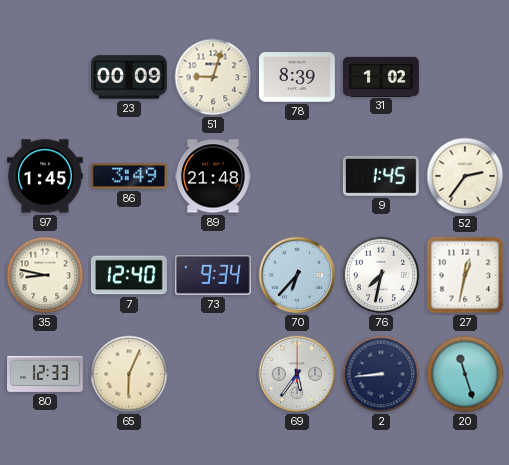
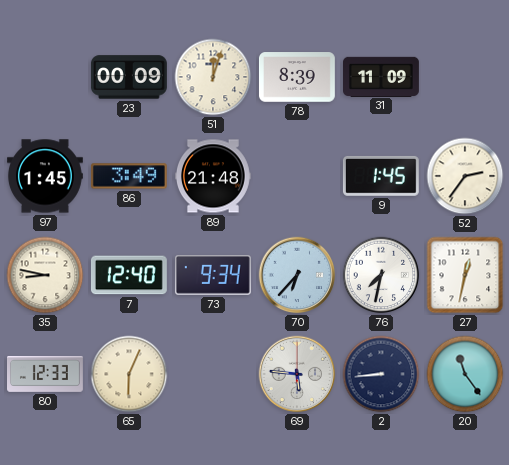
51: 9:03 -> 12:03
31: 1:02 -> 11:09
69: 5:36 -> 5:46
20: 11:27 -> 11:24
